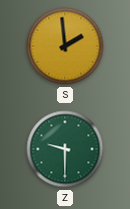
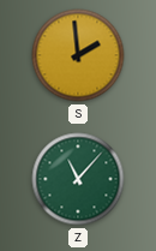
Z: 9:30 -> 11:07
